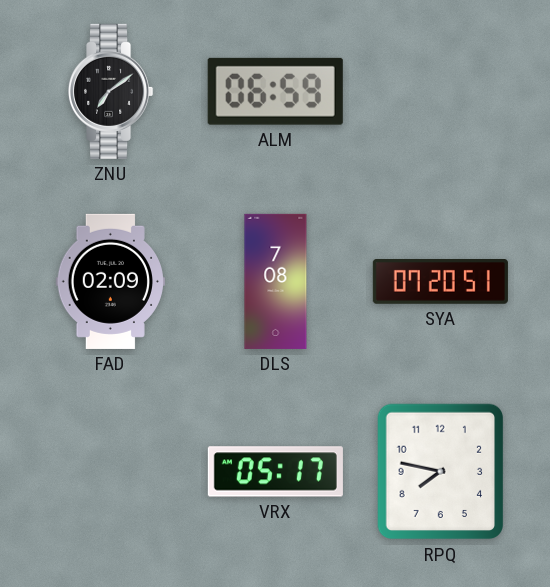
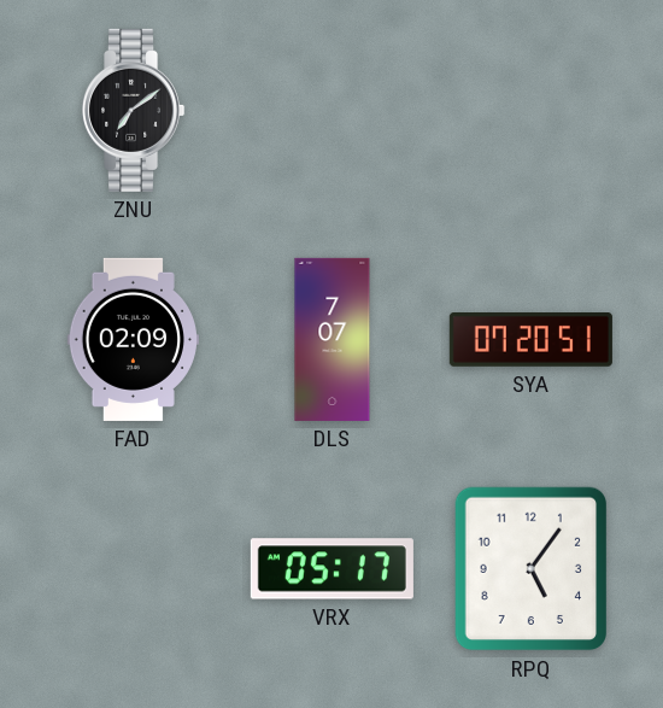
ALM: 06:59 -> none
DLS: 7:08 -> 7:07
RPQ: 7:47 -> 5:06
